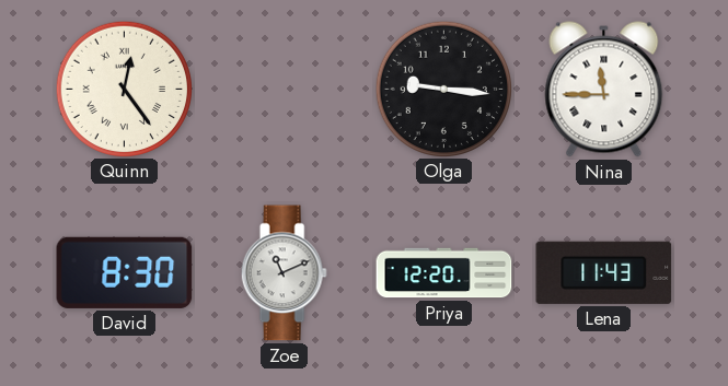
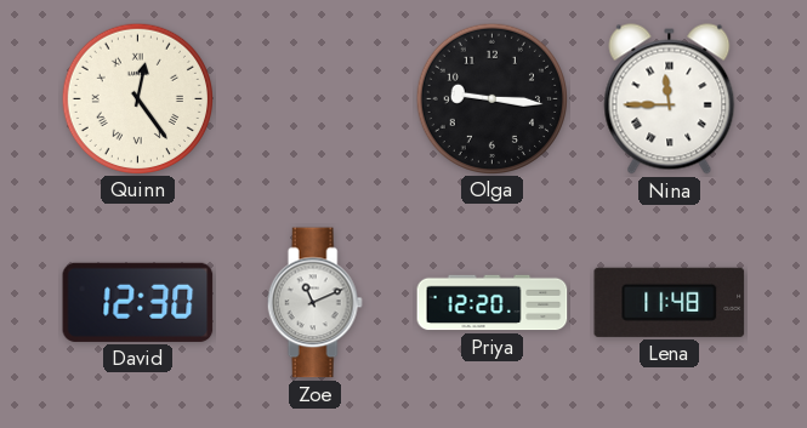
David: 8:30 -> 12:30
Lena: 11:43 -> 11:48
